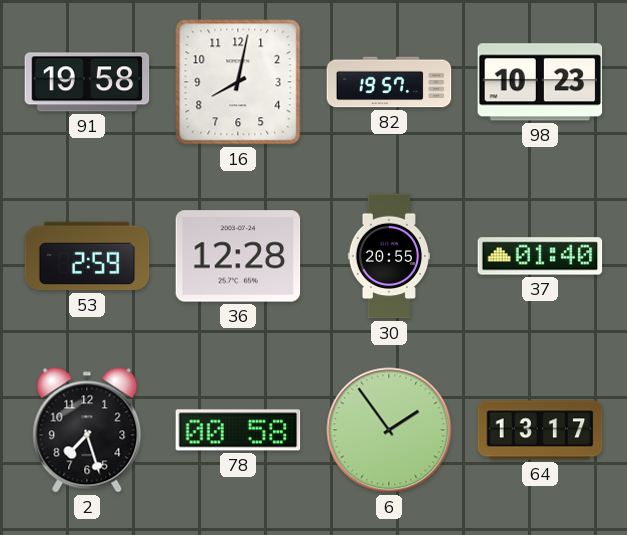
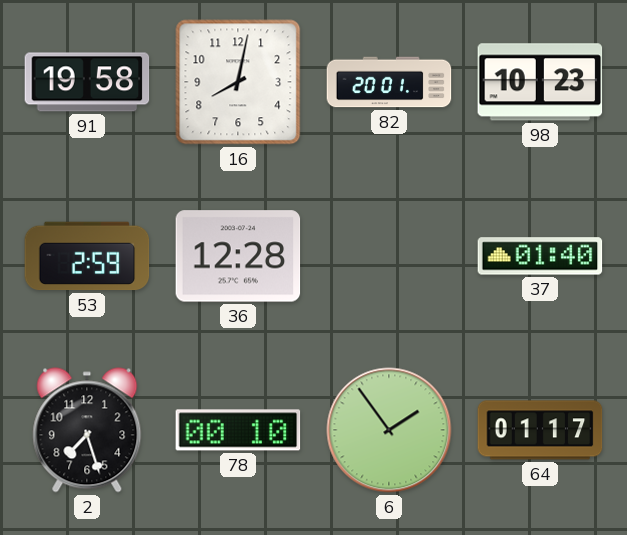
82: 19:57 -> 20:01
30: 20:55 -> none
78: 00:58 -> 00:10
64: 13:17 -> 01:17
